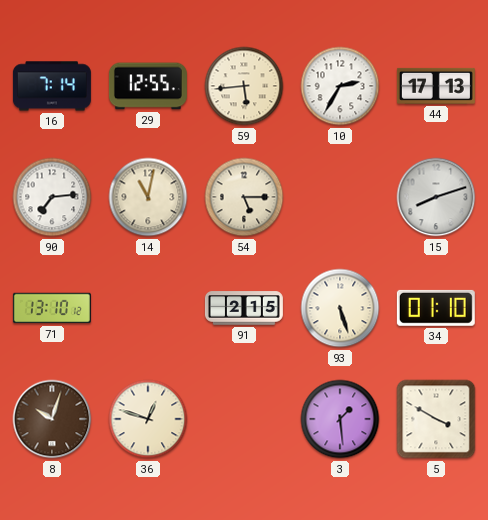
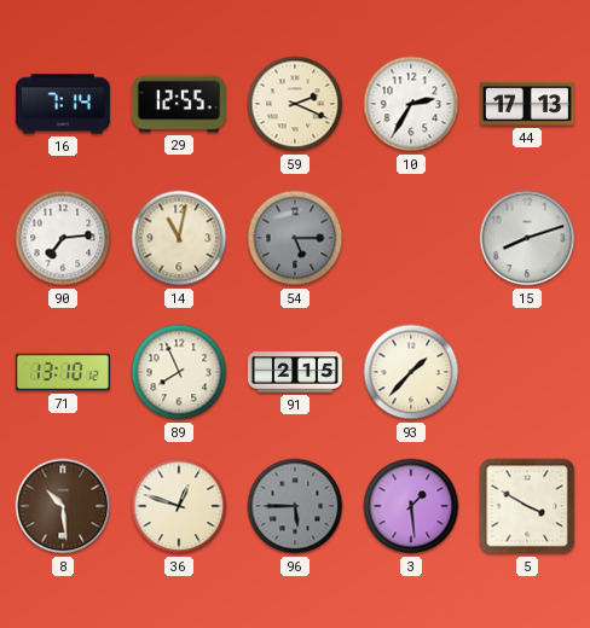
59: 5:44 -> 2:19
54 dial: cream -> grey
89: none -> 7:56
93: 5:27 -> 1:37
34: 01:10 -> none
8: 10:03 -> 10:29
96: none -> 5:45
